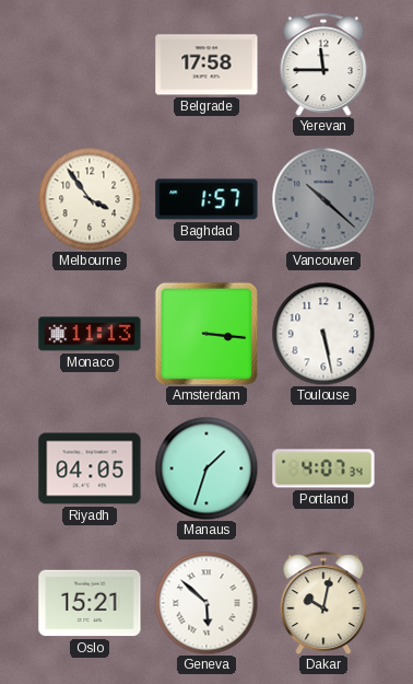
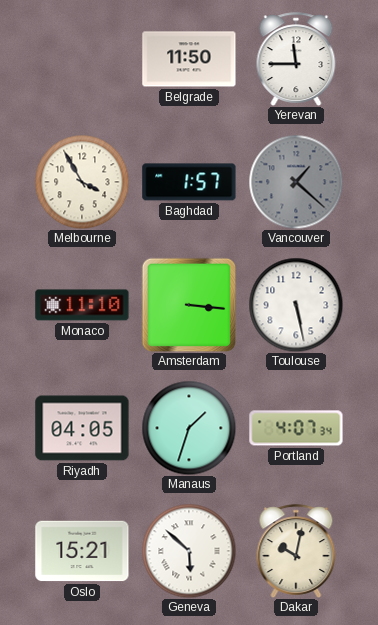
Belgrade: 17:58 -> 11:50
Melbourne: 3:54 -> 3:55
Vancouver: 10:22 -> 1:22
Monaco: 11:13 -> 11:10
